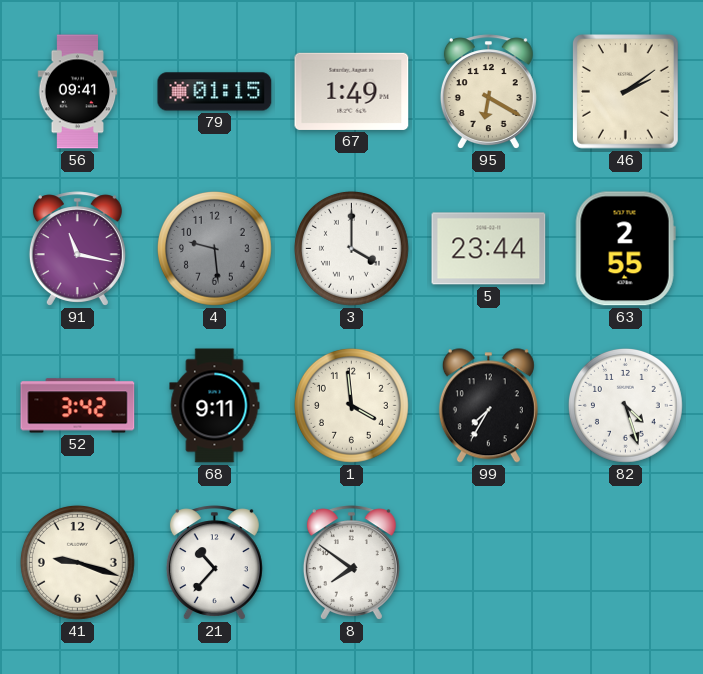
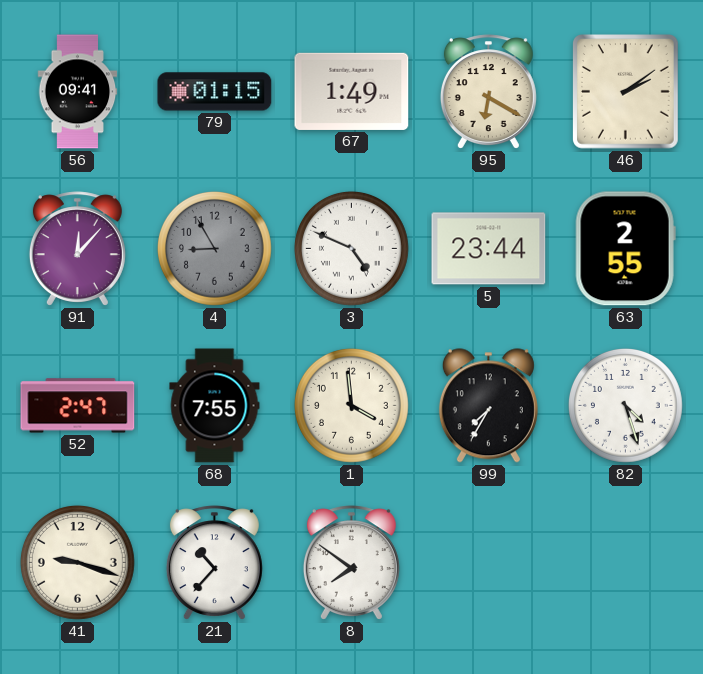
91: 11:17 -> 12:07
4: 9:29 -> 8:55
3: 4:00 -> 4:49
52: 3:42 -> 2:47
68: 9:11 -> 7:55
